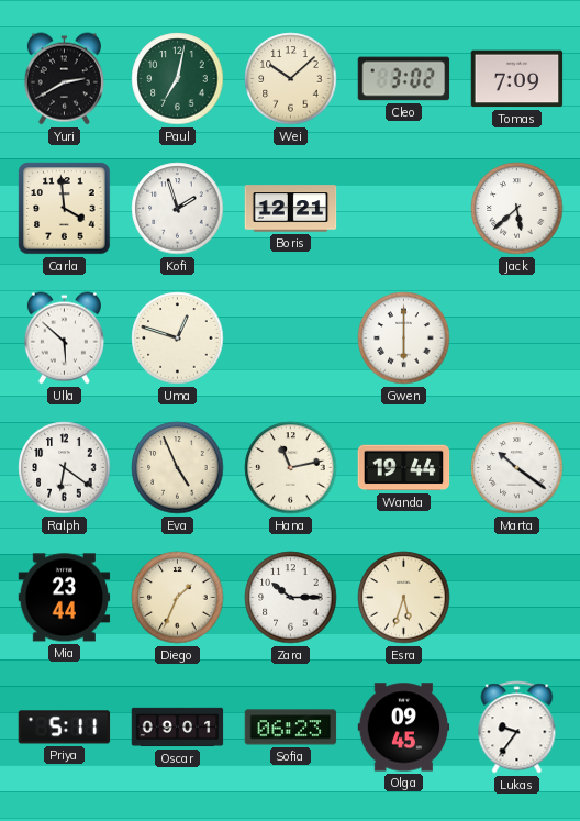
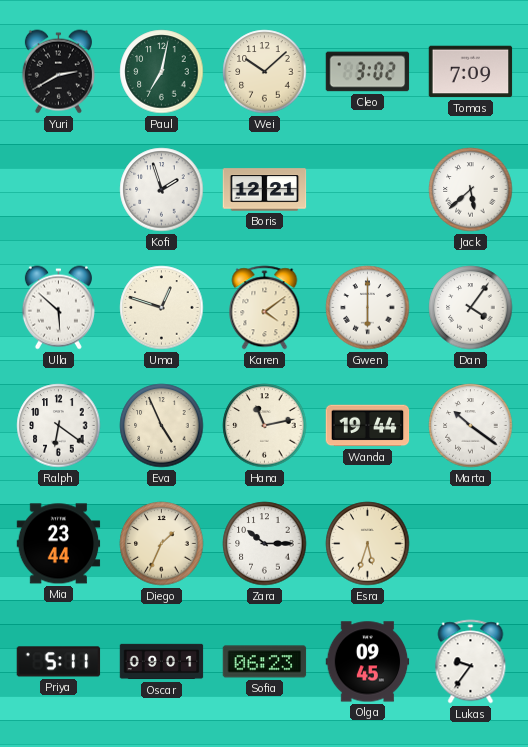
Carla: 3:59 -> none
Karen: none -> 4:09
Dan: none -> 4:06
